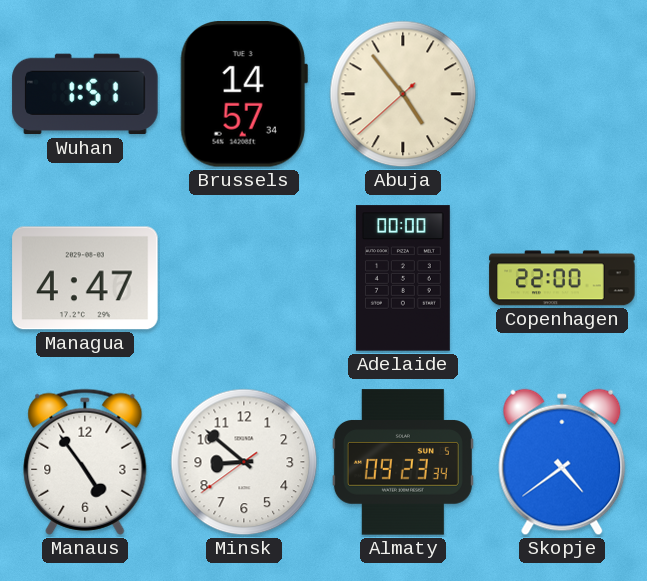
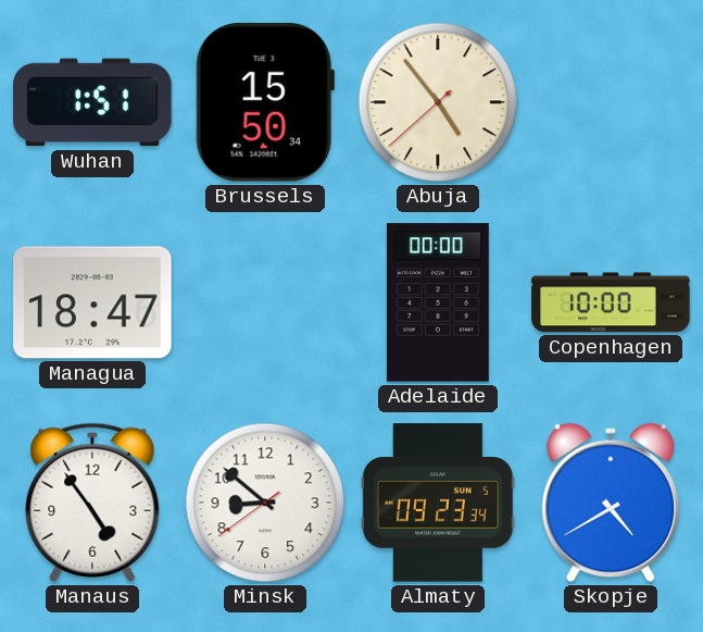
Brussels: 14:57 -> 15:50
Managua: 4:47 -> 18:47
Copenhagen: 22:00 -> 10:00
Skopje: 4:39 -> 4:40
